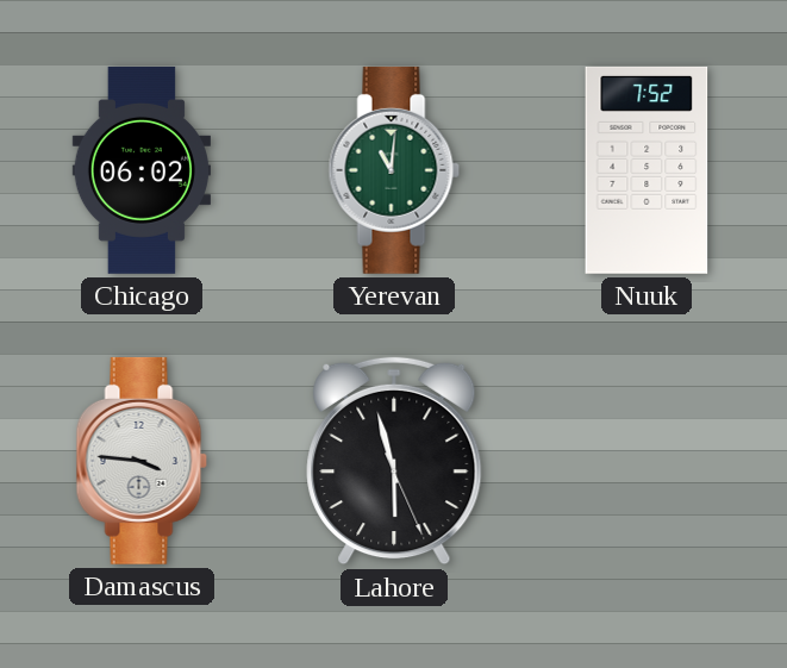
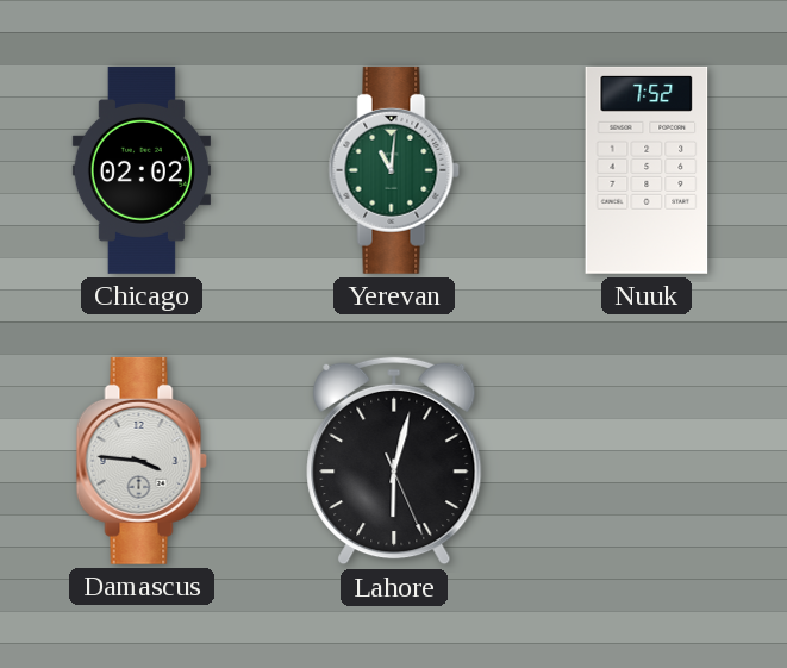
Chicago: 06:02 -> 02:02
Lahore: 5:57 -> 6:02
